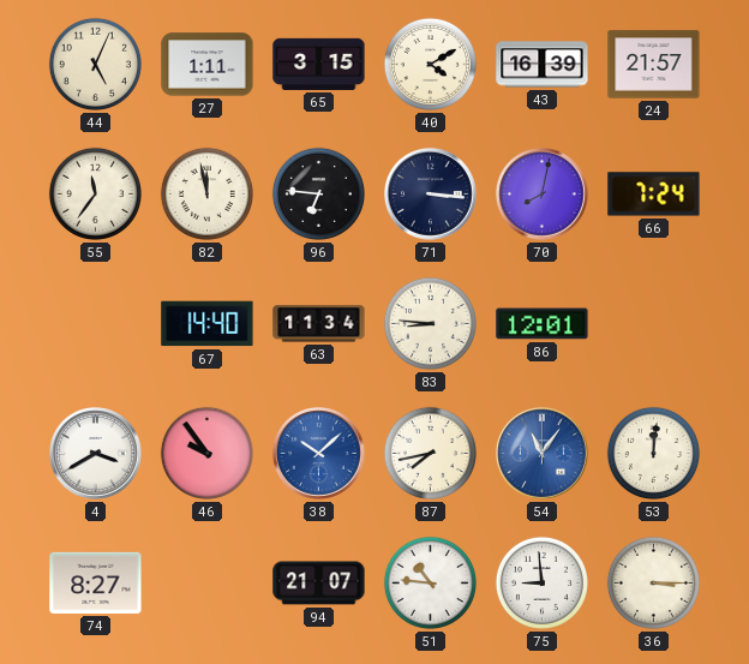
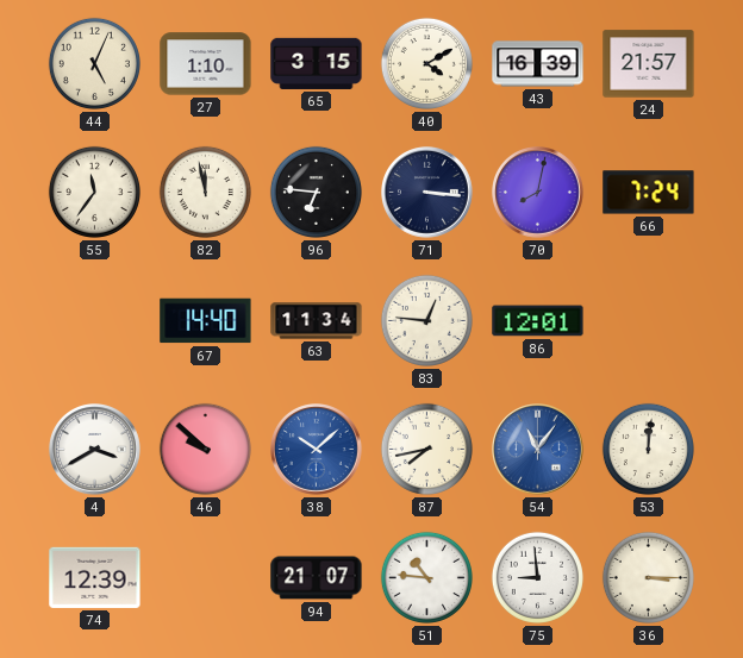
27: 1:11 -> 1:10
83: 8:46 -> 12:46
46: 9:54 -> 9:52
74: 8:27 -> 12:39
